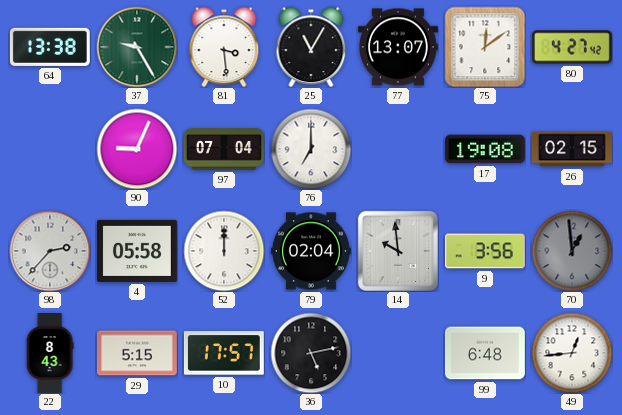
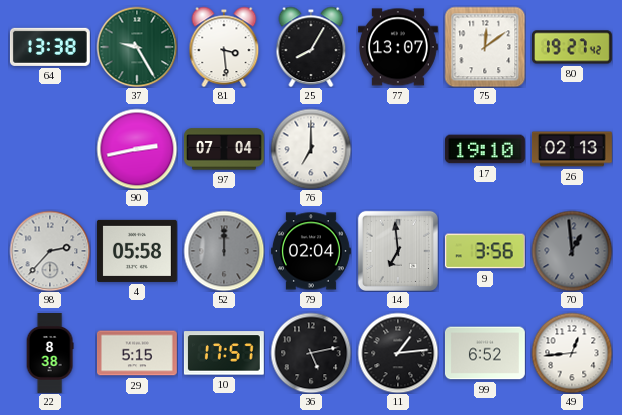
25: 11:05 -> 8:05
80: 4:27 -> 19:27
90: 9:04 -> 2:43
17: 19:08 -> 19:10
26: 02:15 -> 02:13
52 dial: white -> grey
14: 9:59 -> 6:59
22: 8:43 -> 8:38
11: none -> 1:14
99: 6:48 -> 6:52
